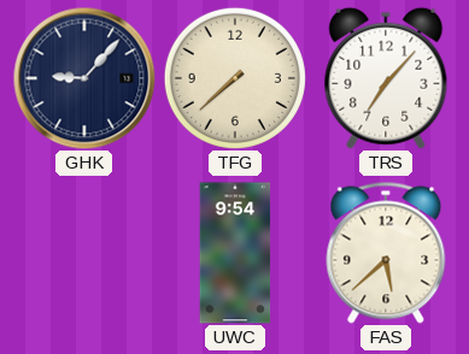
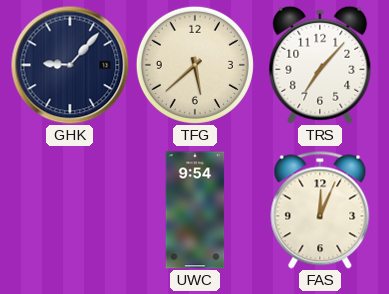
TFG: 7:38 -> 5:38
FAS: 5:38 -> 12:04
